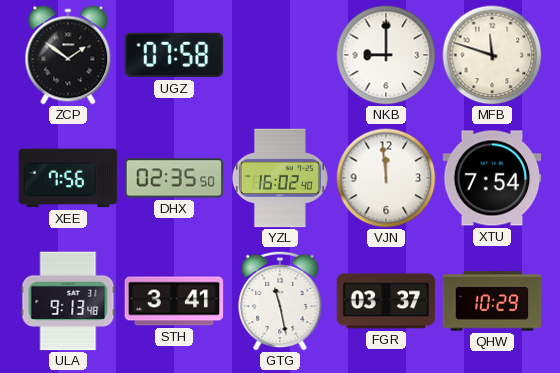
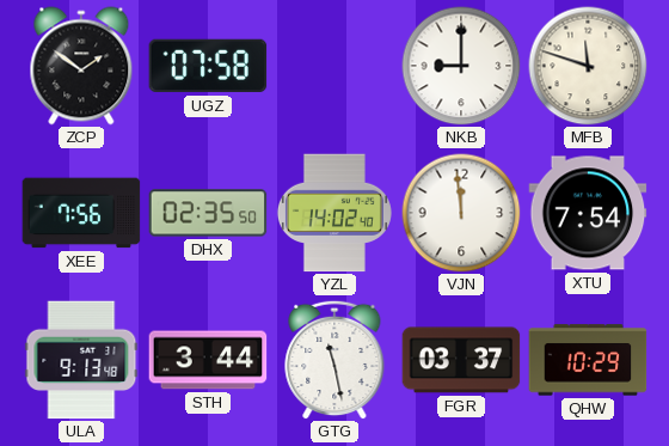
YZL: 16:02 -> 14:02
STH: 3:41 -> 3:44
